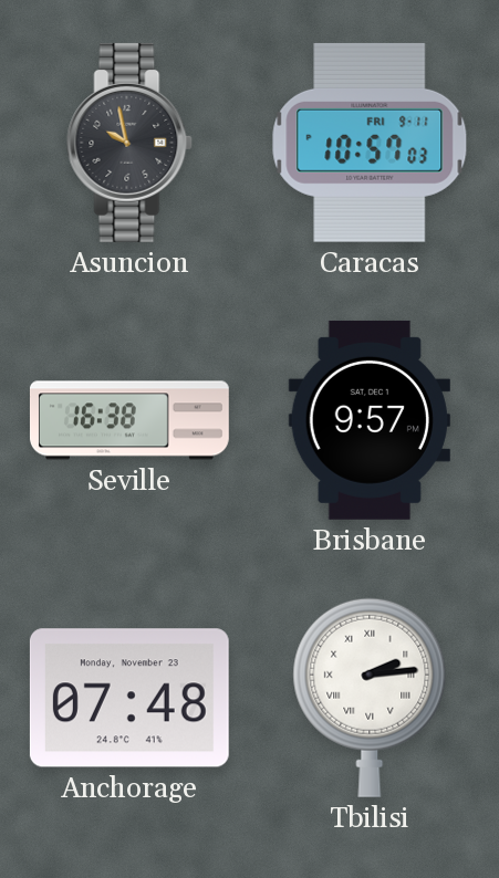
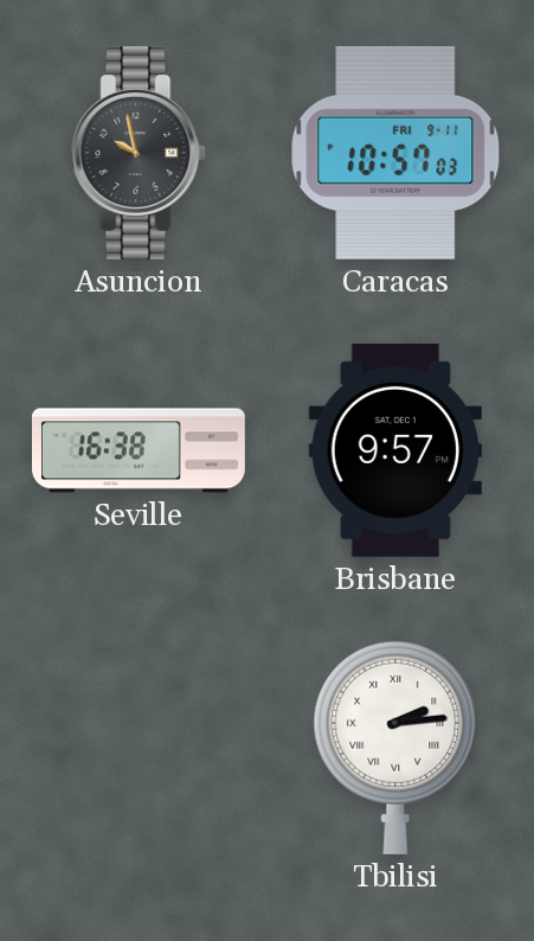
Anchorage: 07:48 -> none
